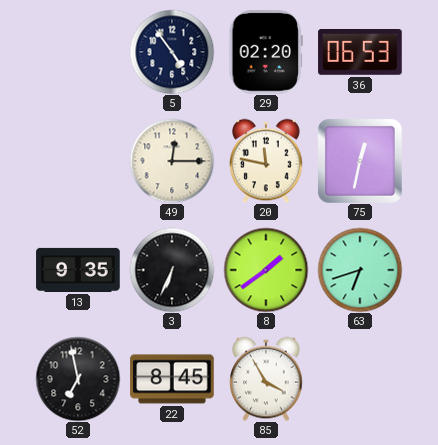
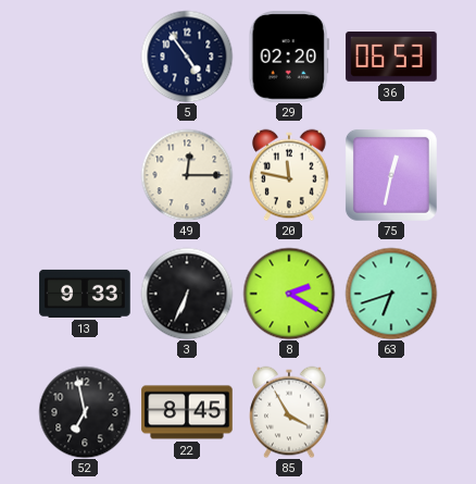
13: 9:35 -> 9:33
8: 1:39 -> 2:20
